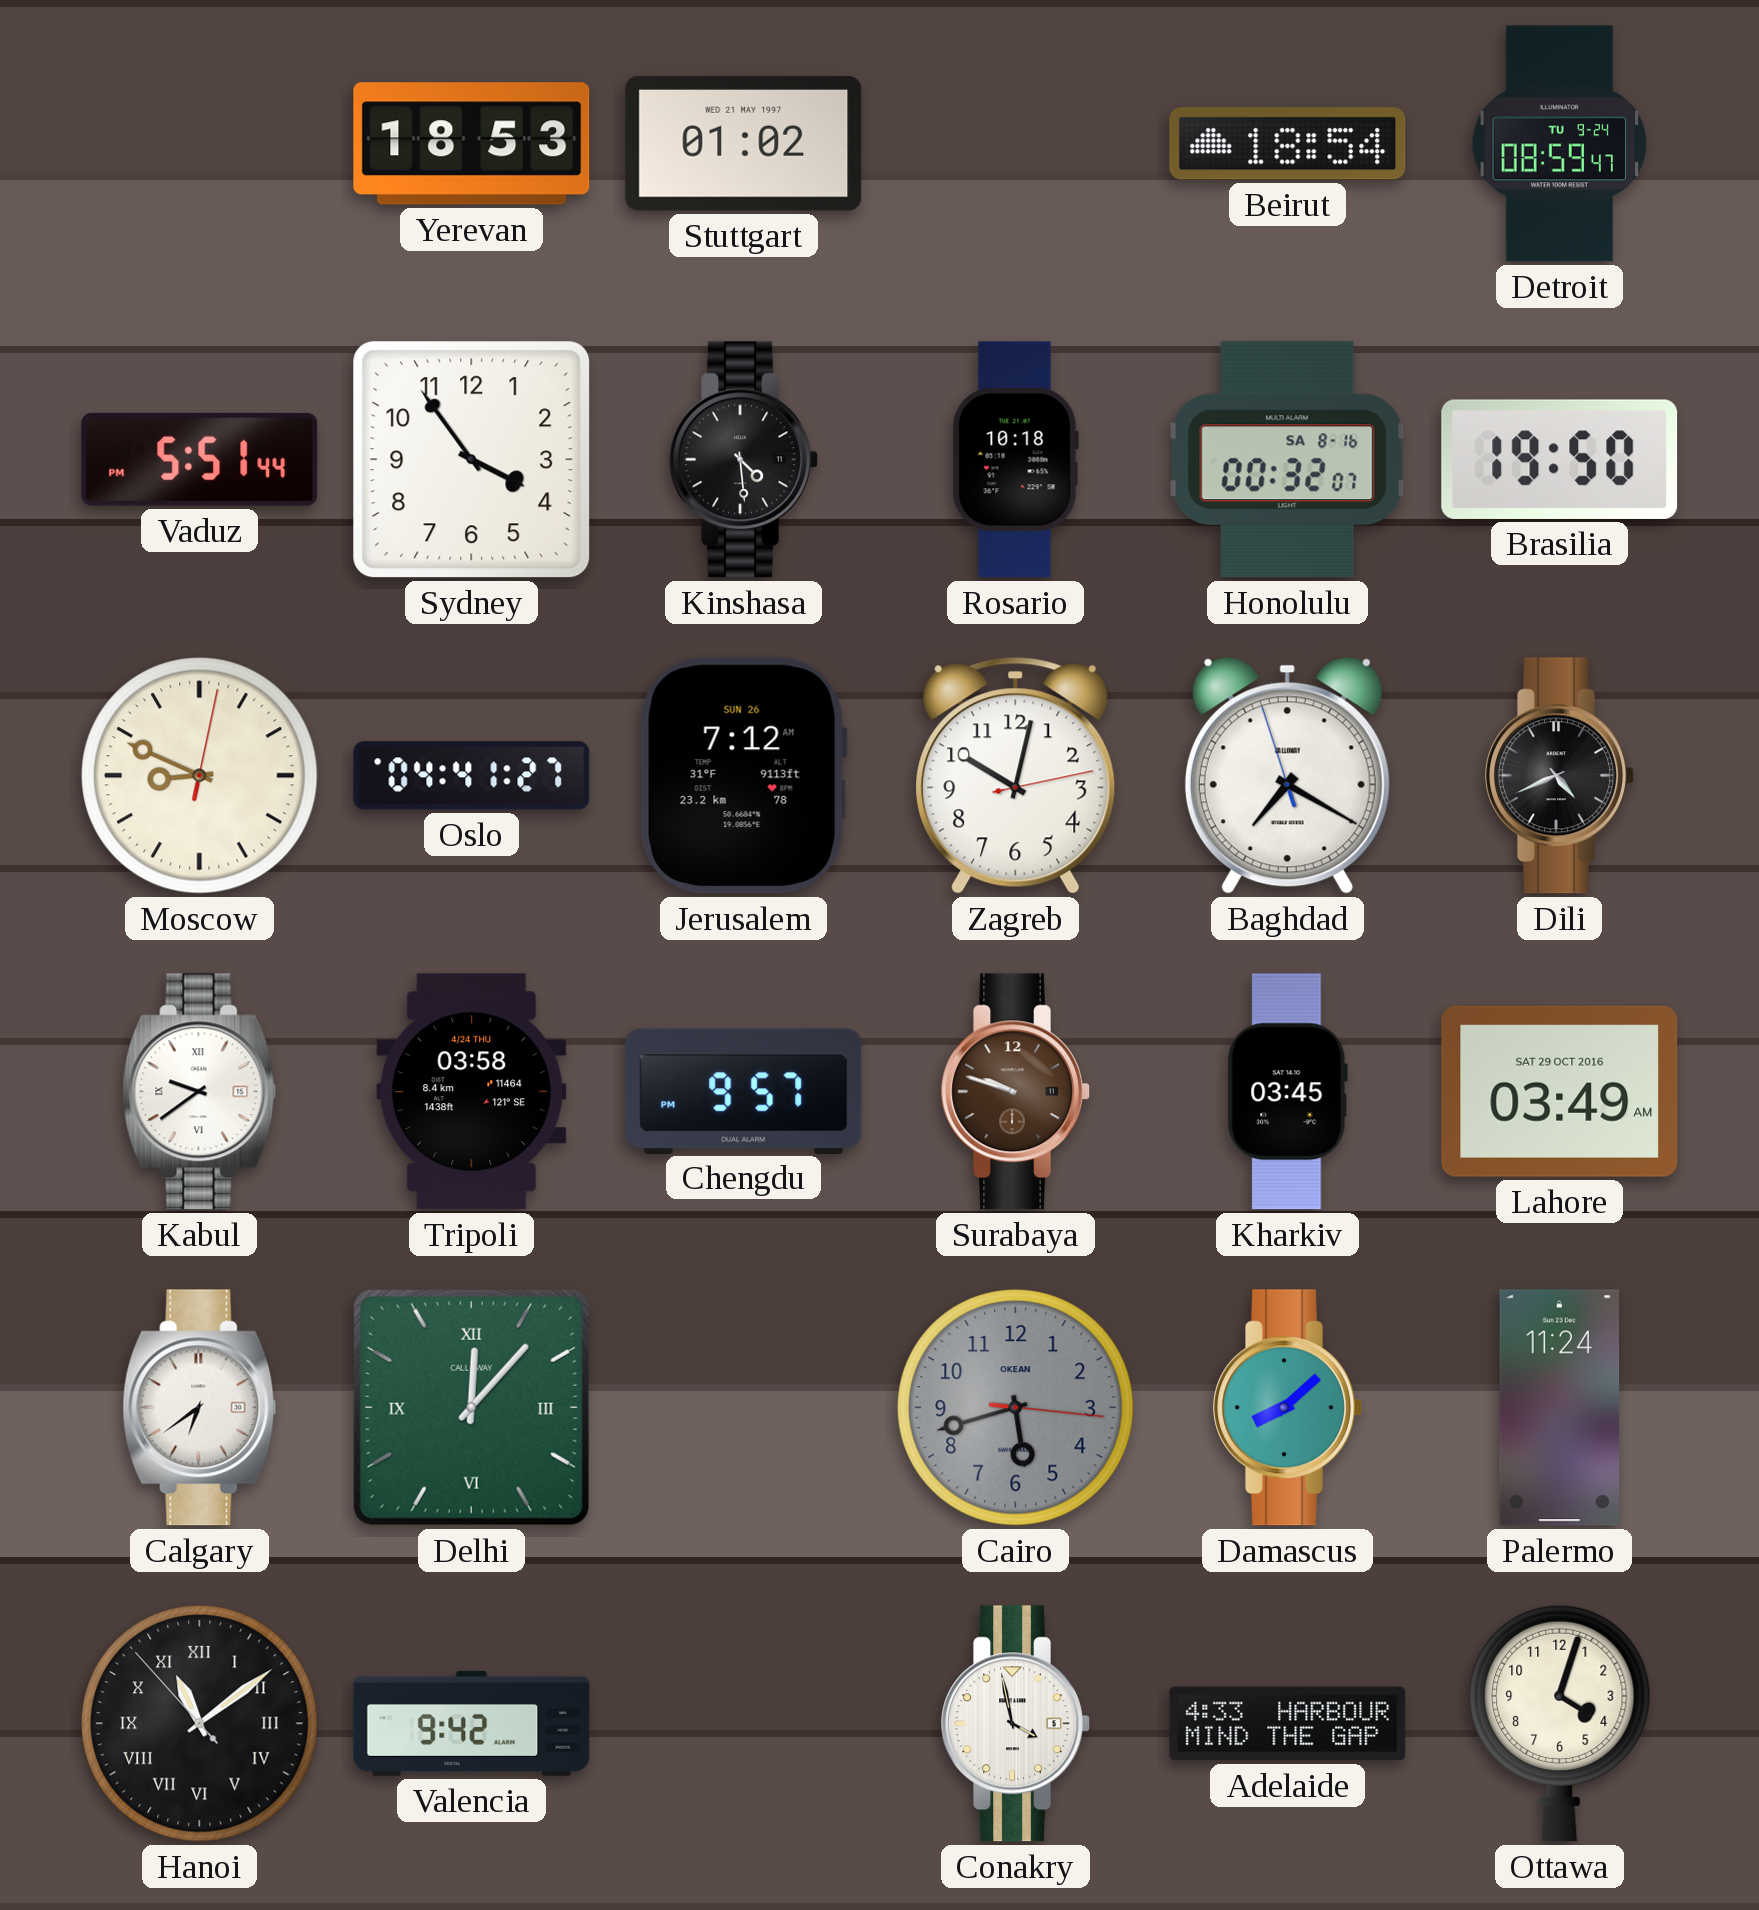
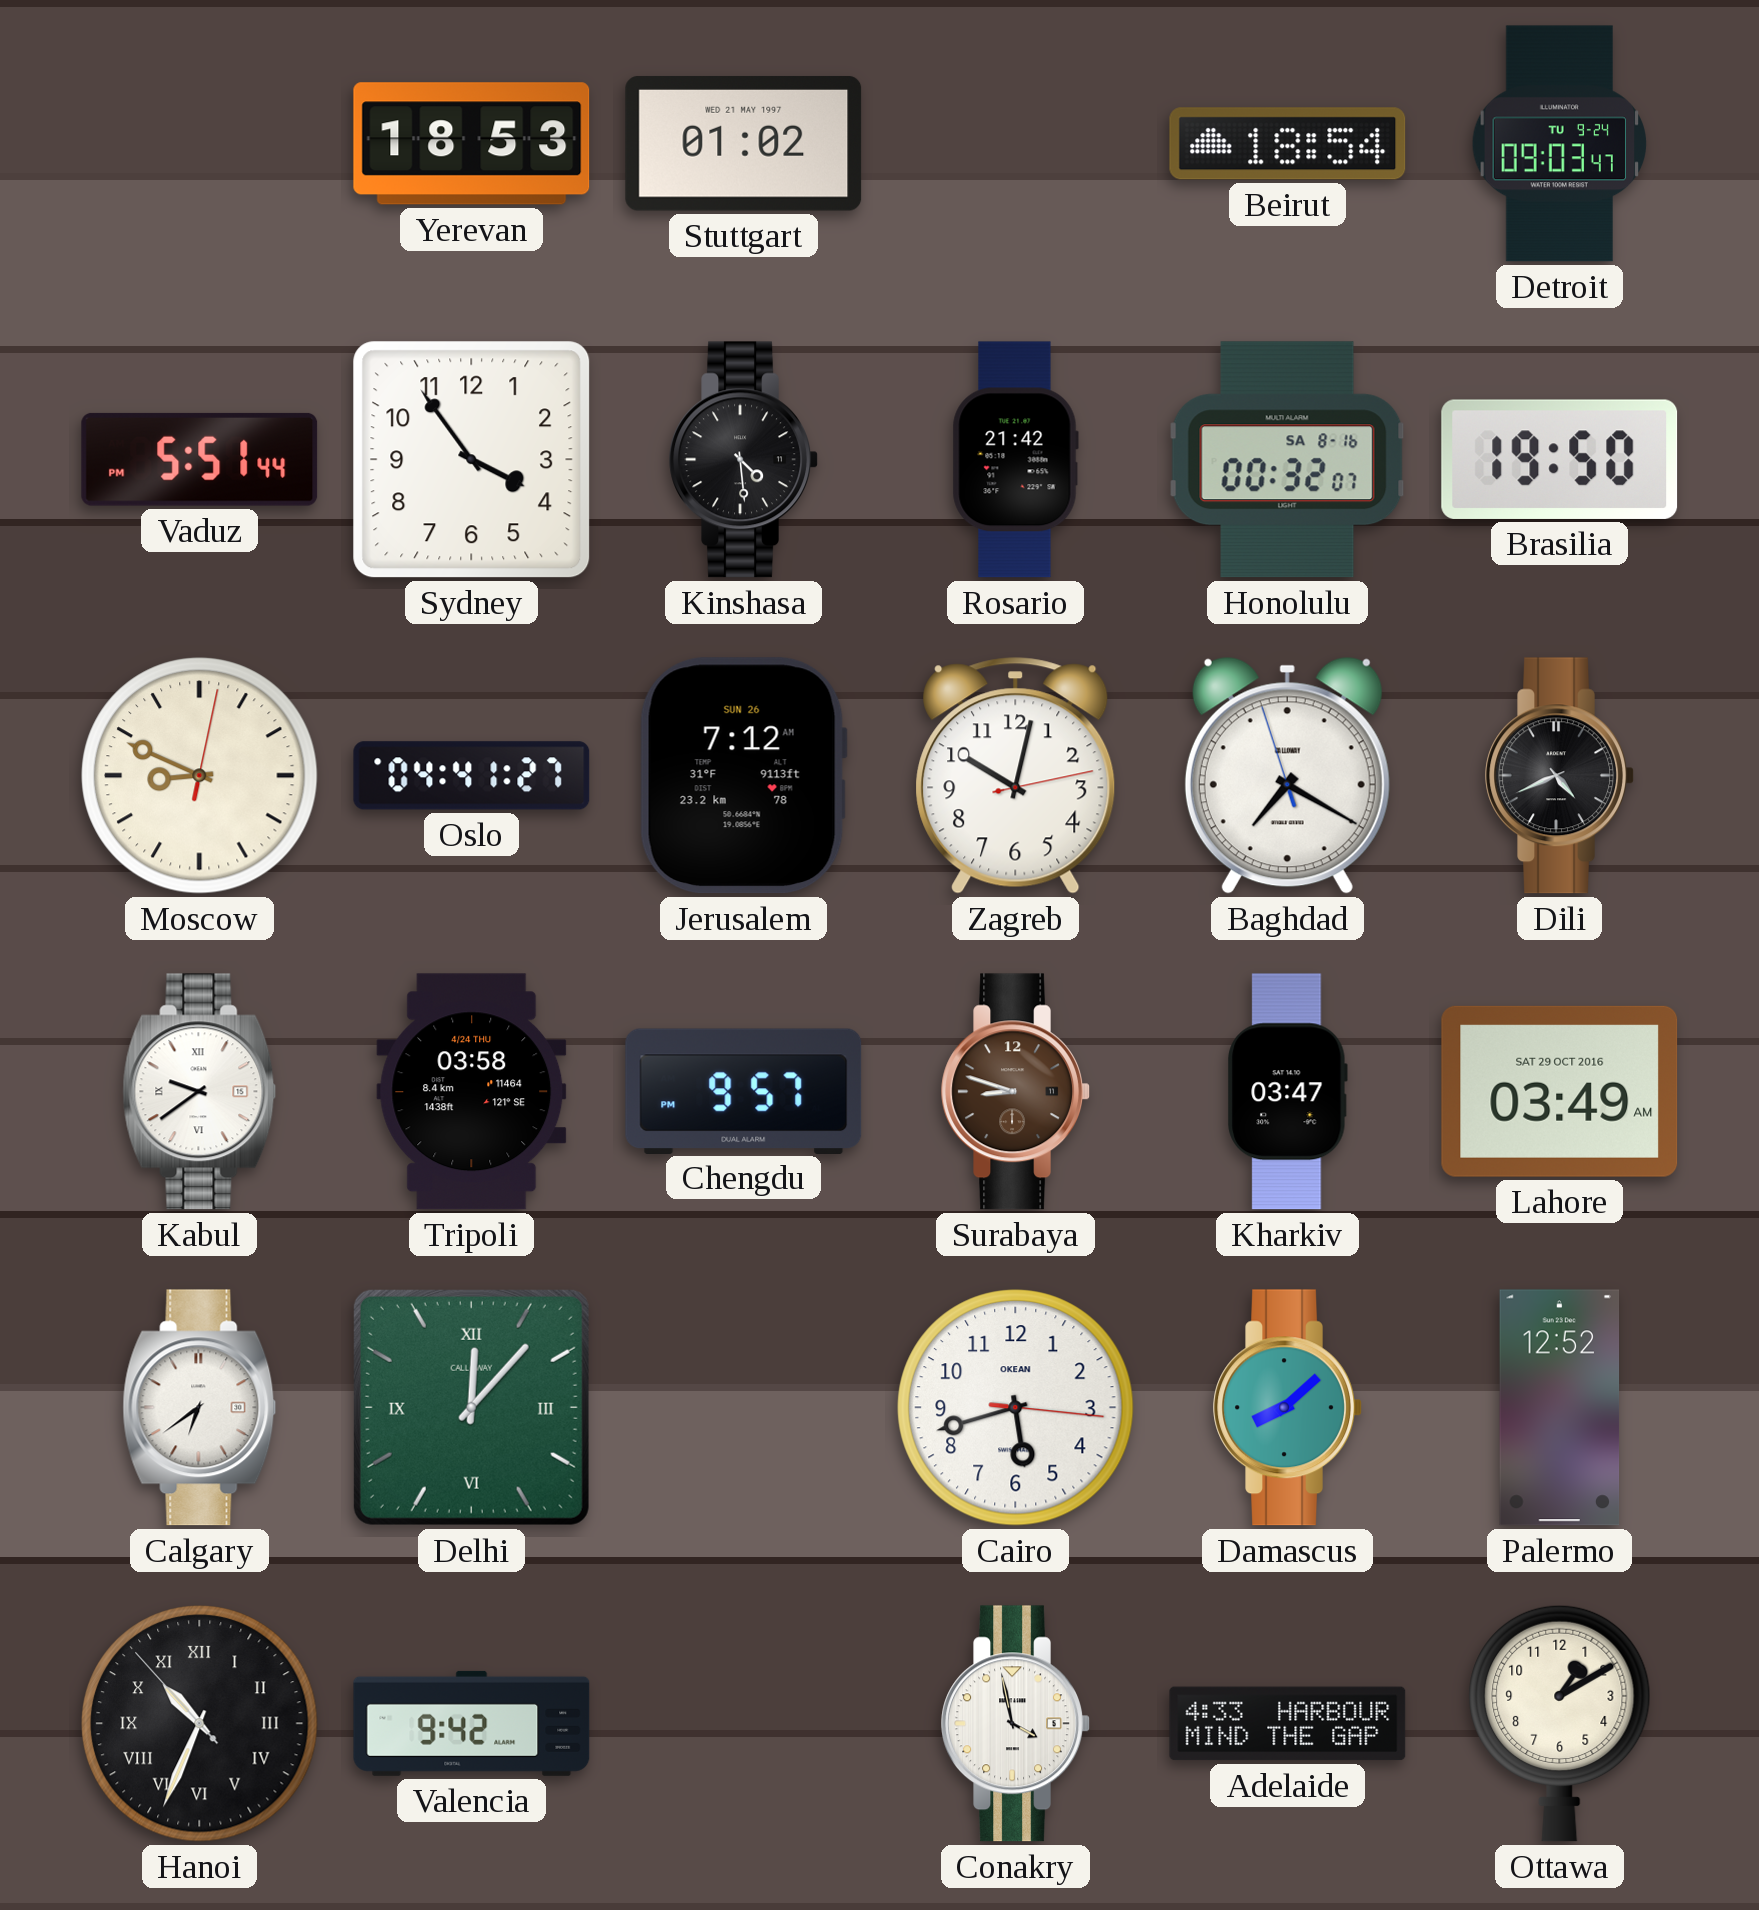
Detroit: 08:59 -> 09:03
Rosario: 10:18 -> 21:42
Surabaya: 9:48 -> 8:48
Kharkiv: 03:45 -> 03:47
Cairo dial: grey -> white
Palermo: 11:24 -> 12:52
Hanoi: 11:08 -> 10:33
Ottawa: 4:03 -> 1:10
